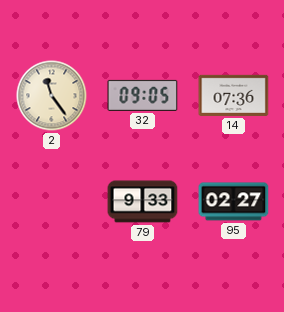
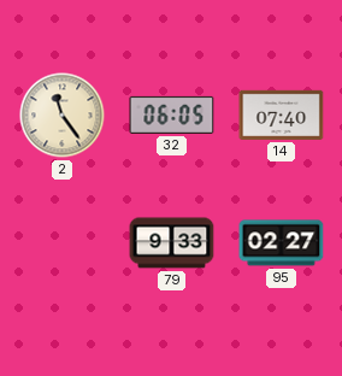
32: 09:05 -> 06:05
14: 07:36 -> 07:40
